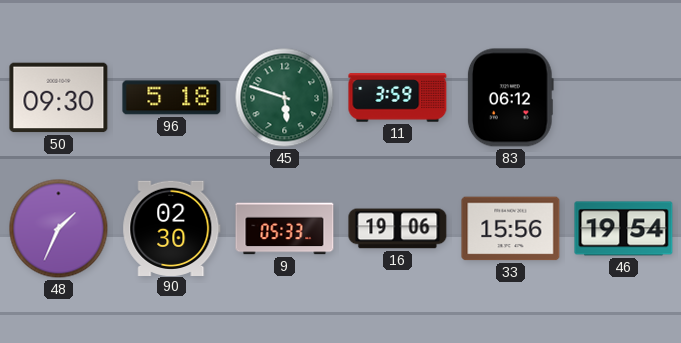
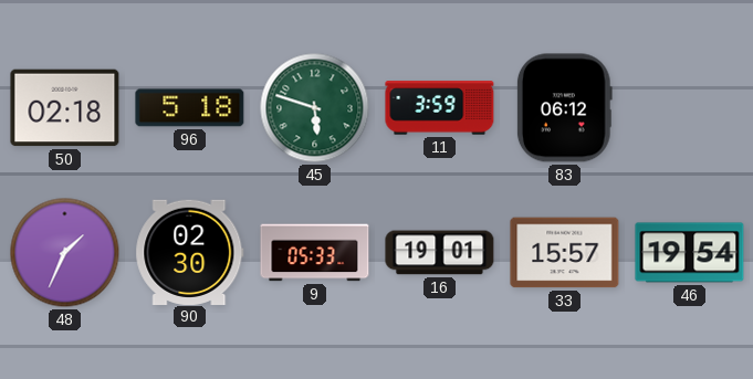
50: 09:30 -> 02:18
16: 19:06 -> 19:01
33: 15:56 -> 15:57
